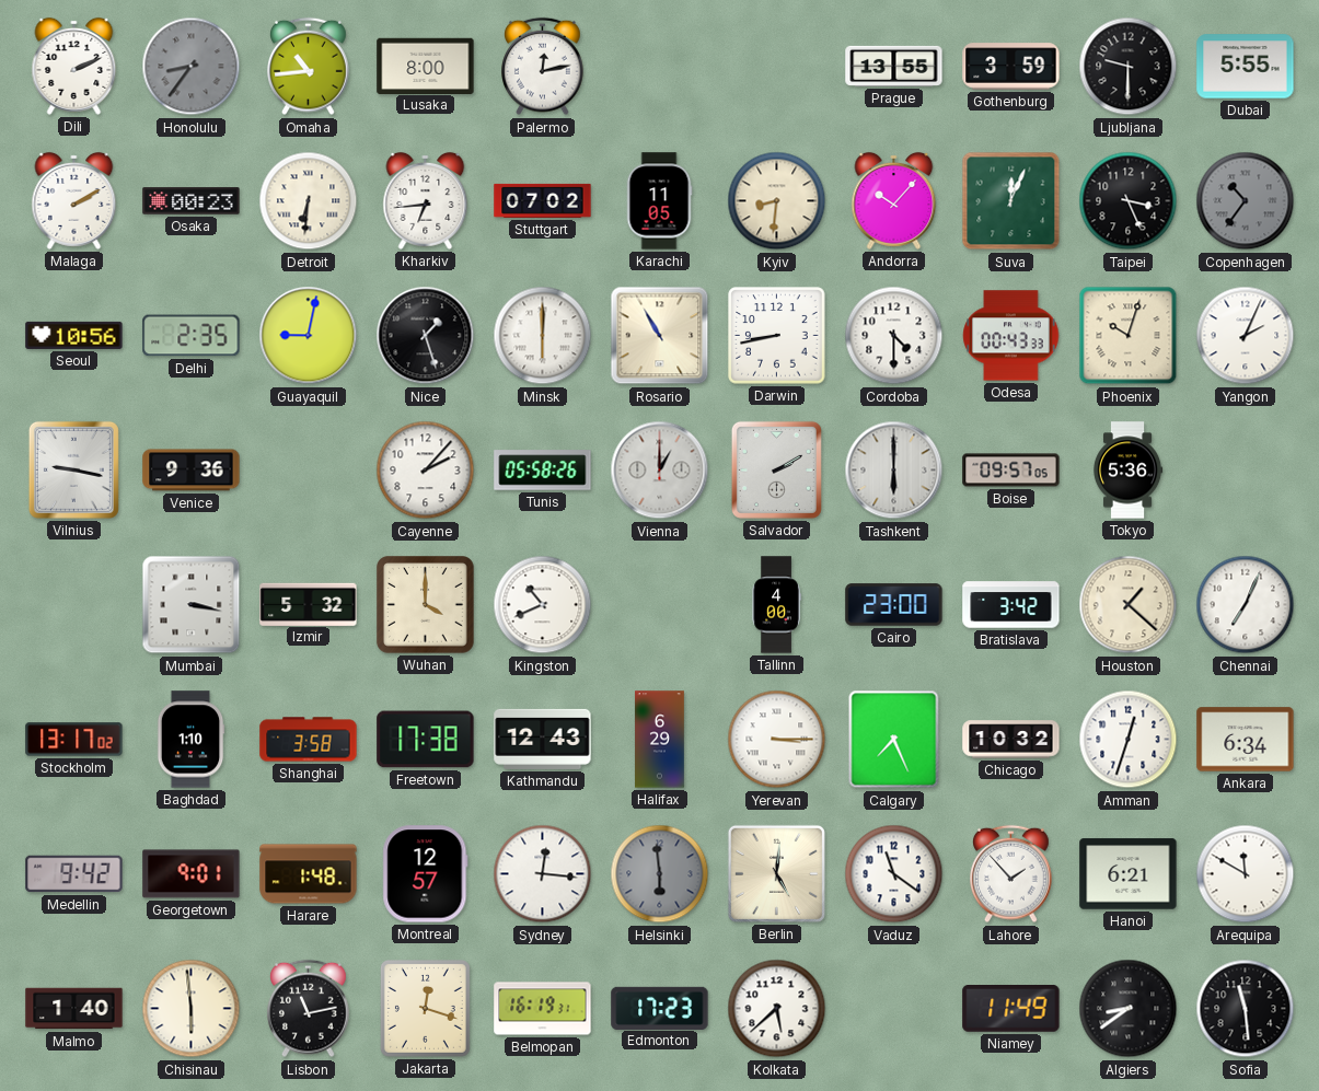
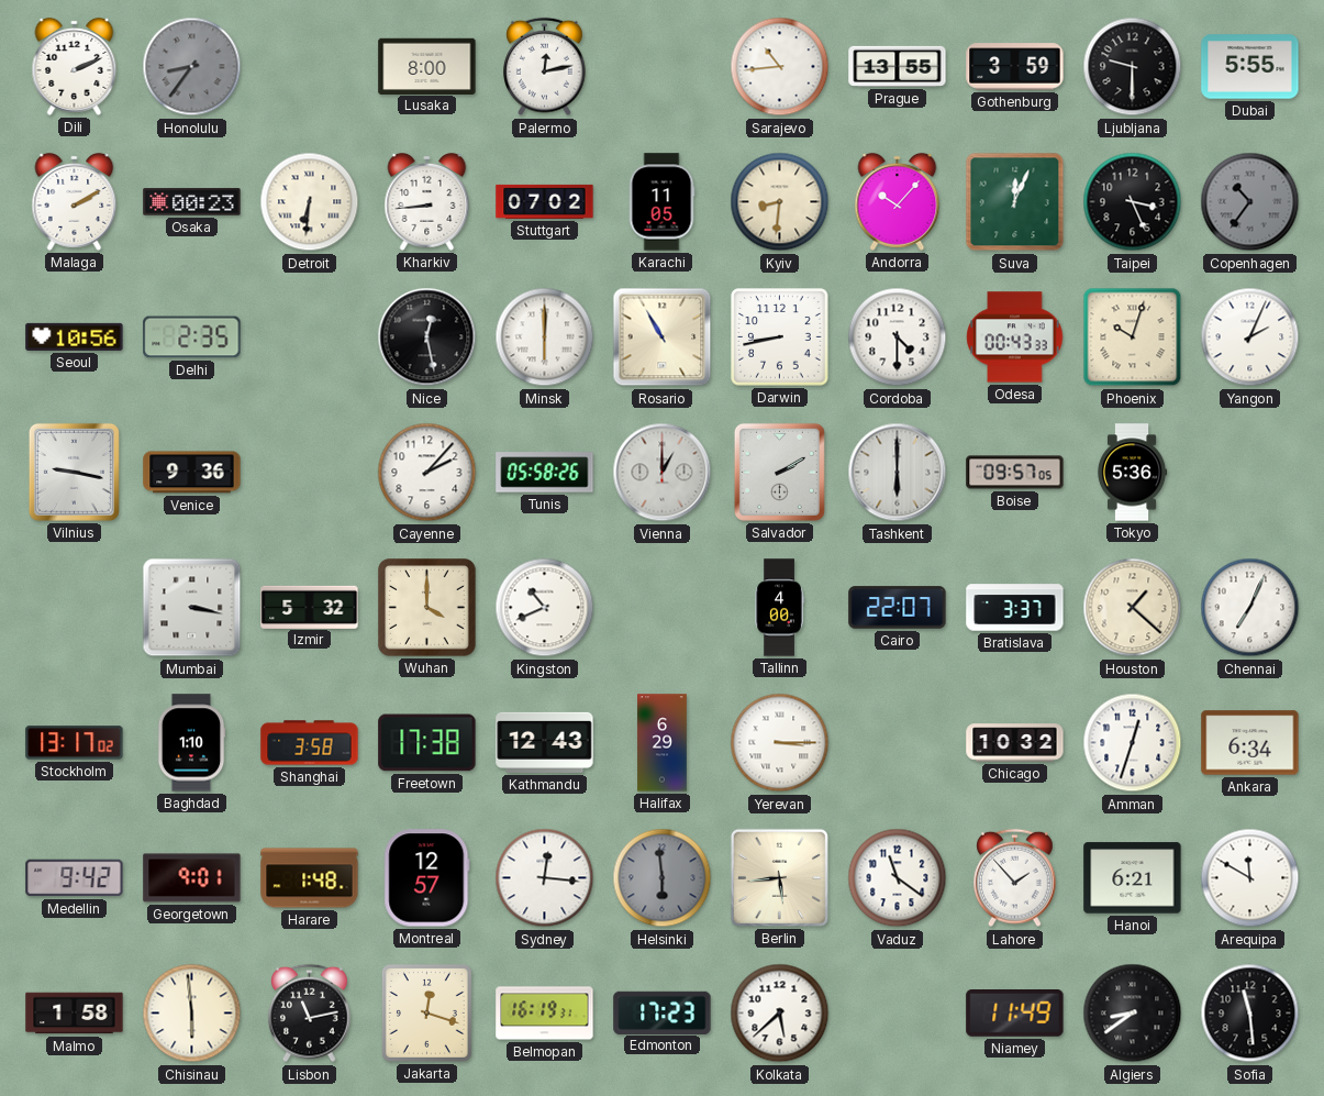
Omaha: 10:44 -> none
Sarajevo: none -> 10:44
Kharkiv: 6:44 -> 8:44
Guayaquil: 9:02 -> none
Nice: 1:27 -> 12:28
Cairo: 23:00 -> 22:07
Bratislava: 3:42 -> 3:37
Calgary: 7:26 -> none
Berlin: 5:01 -> 5:44
Malmo: 1:40 -> 1:58
